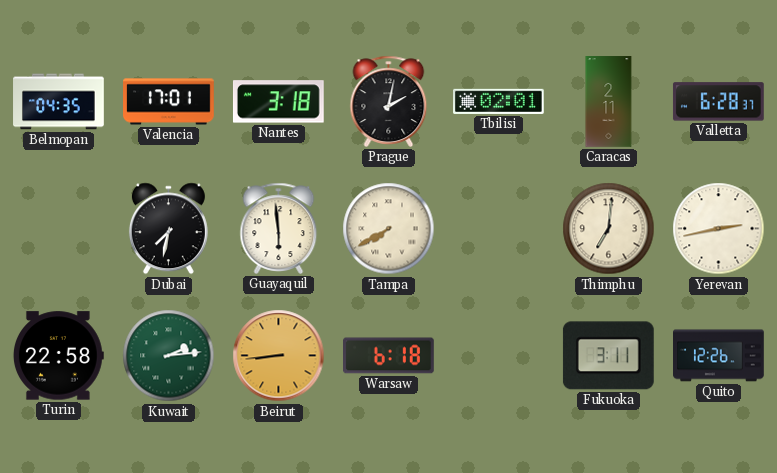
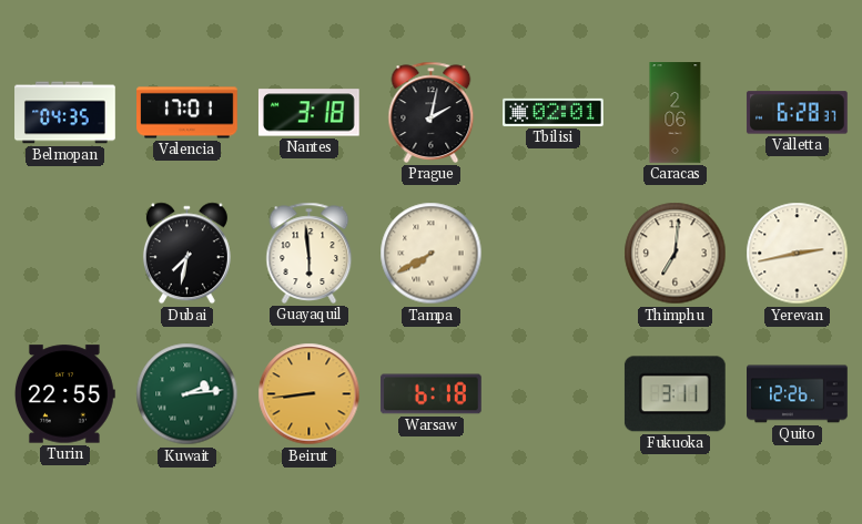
Caracas: 2:11 -> 2:06
Turin: 22:58 -> 22:55
